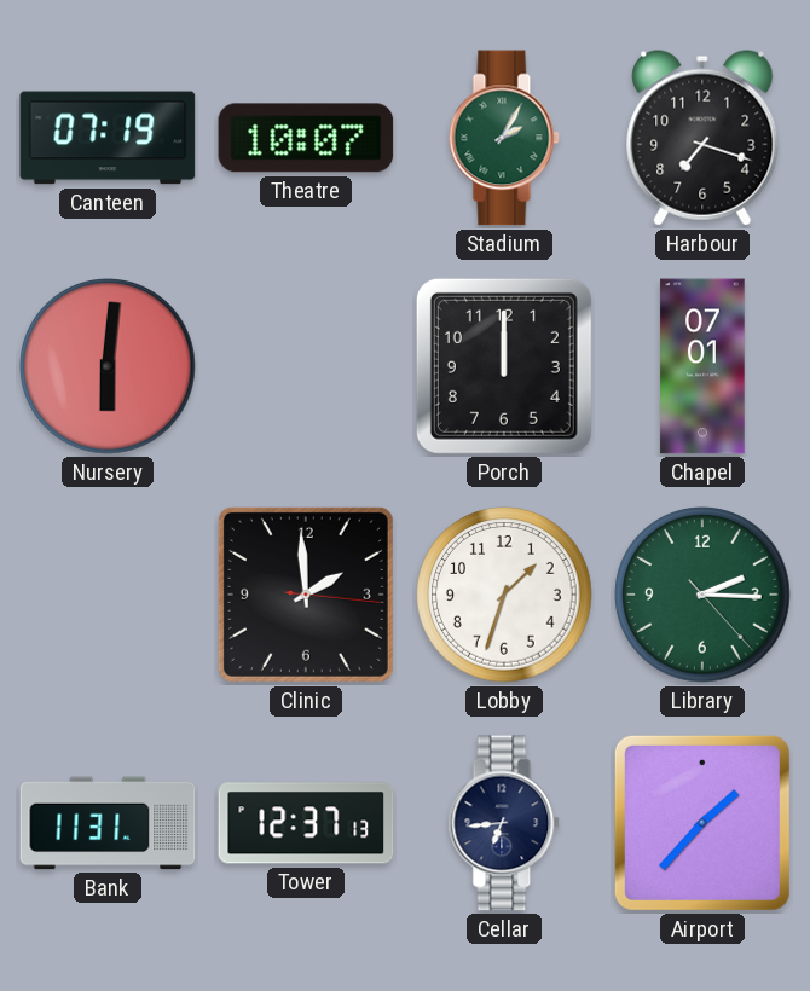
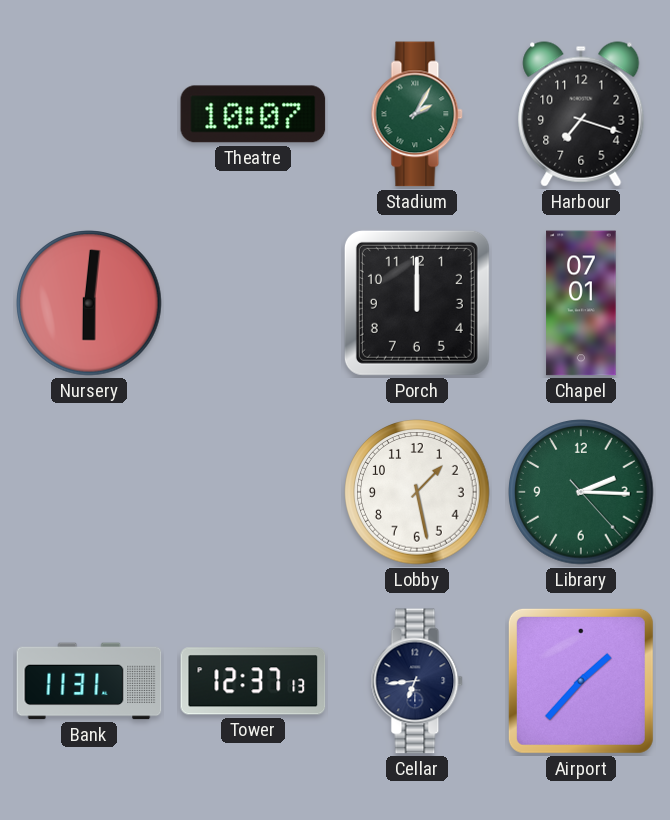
Canteen: 07:19 -> none
Clinic: 1:59 -> none
Lobby: 1:33 -> 1:28
